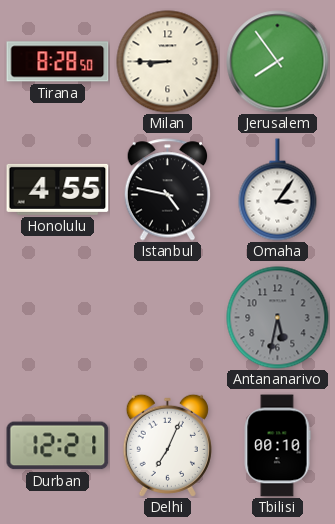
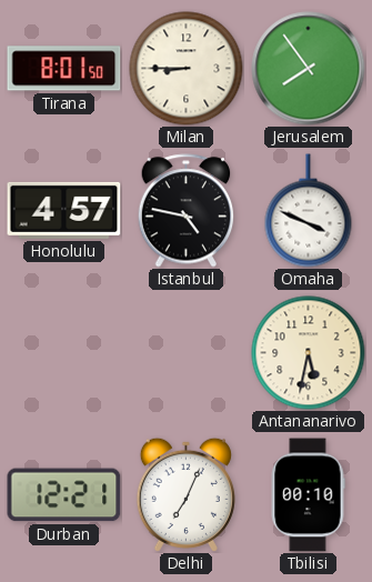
Tirana: 8:28 -> 8:01
Honolulu: 4:55 -> 4:57
Omaha: 3:06 -> 3:49
Antananarivo dial: grey -> cream
